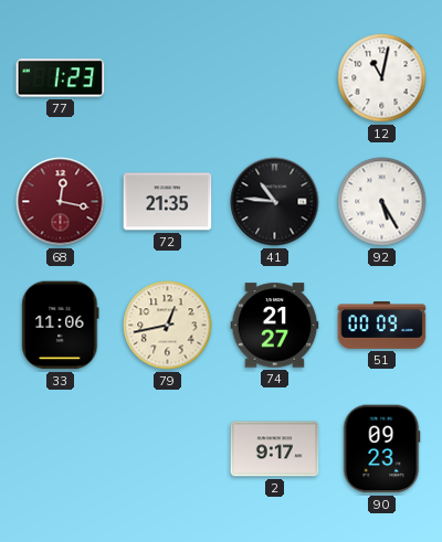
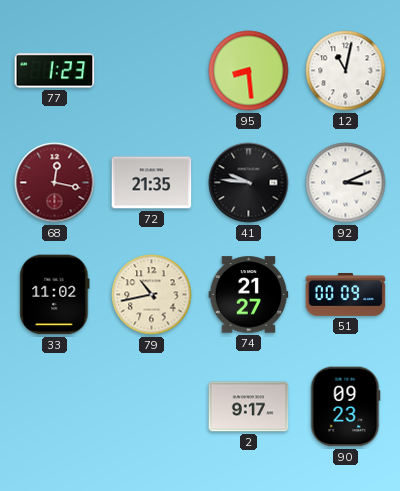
95: none -> 8:29
41: 10:46 -> 9:46
92: 5:25 -> 3:11
33: 11:06 -> 11:02
79: 12:43 -> 10:43
